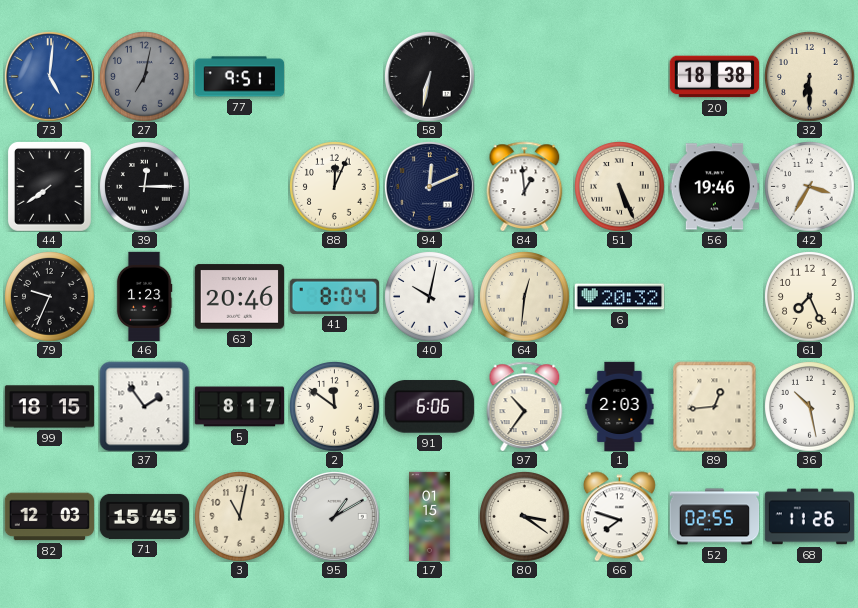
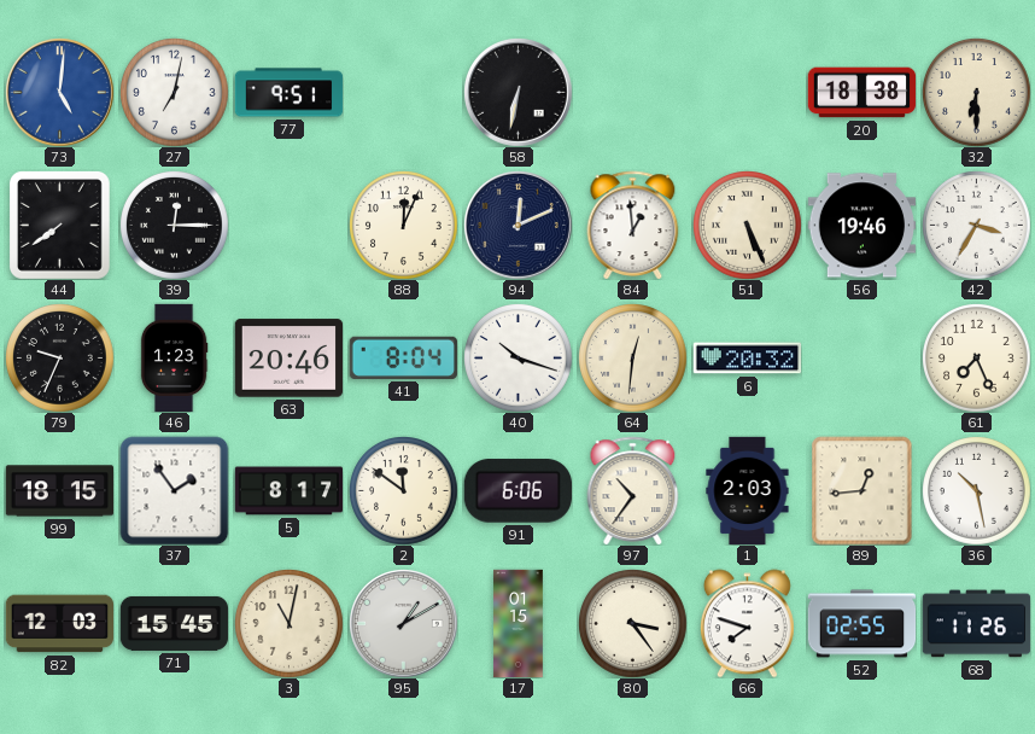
27 dial: grey -> white
40: 10:02 -> 10:18
80: 3:21 -> 3:24
